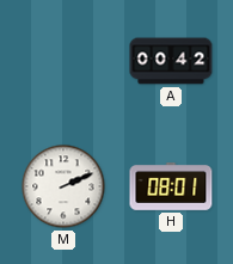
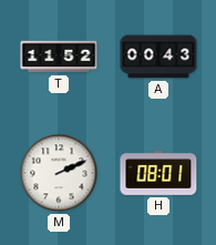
T: none -> 11:52
A: 00:42 -> 00:43
